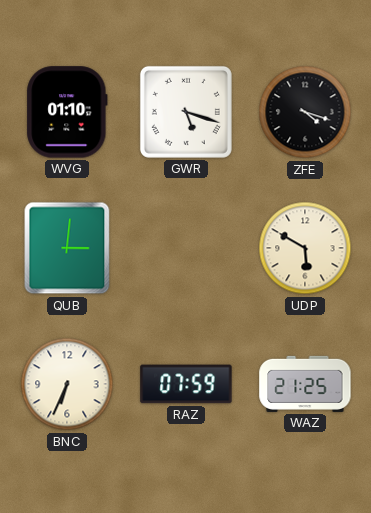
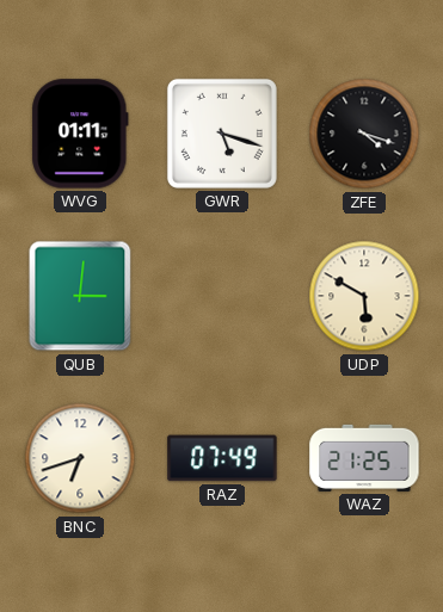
WVG: 01:10 -> 01:11
BNC: 6:34 -> 6:42
RAZ: 07:59 -> 07:49
